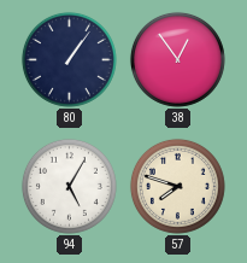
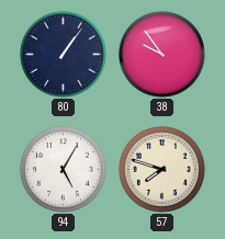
38: 12:54 -> 9:54
